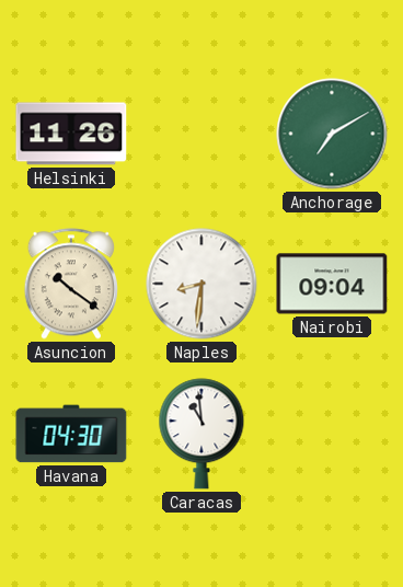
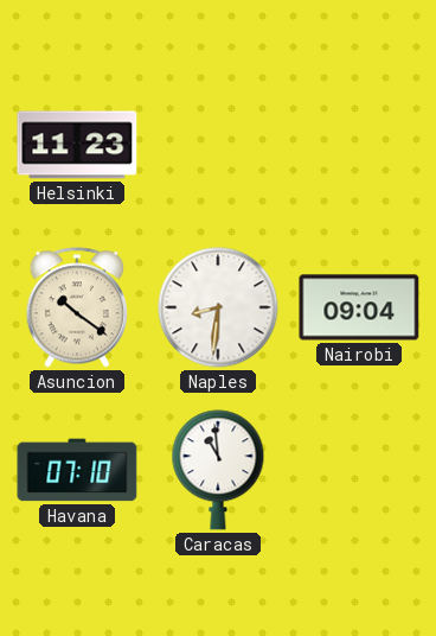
Helsinki: 11:26 -> 11:23
Anchorage: 7:10 -> none
Havana: 04:30 -> 07:10
